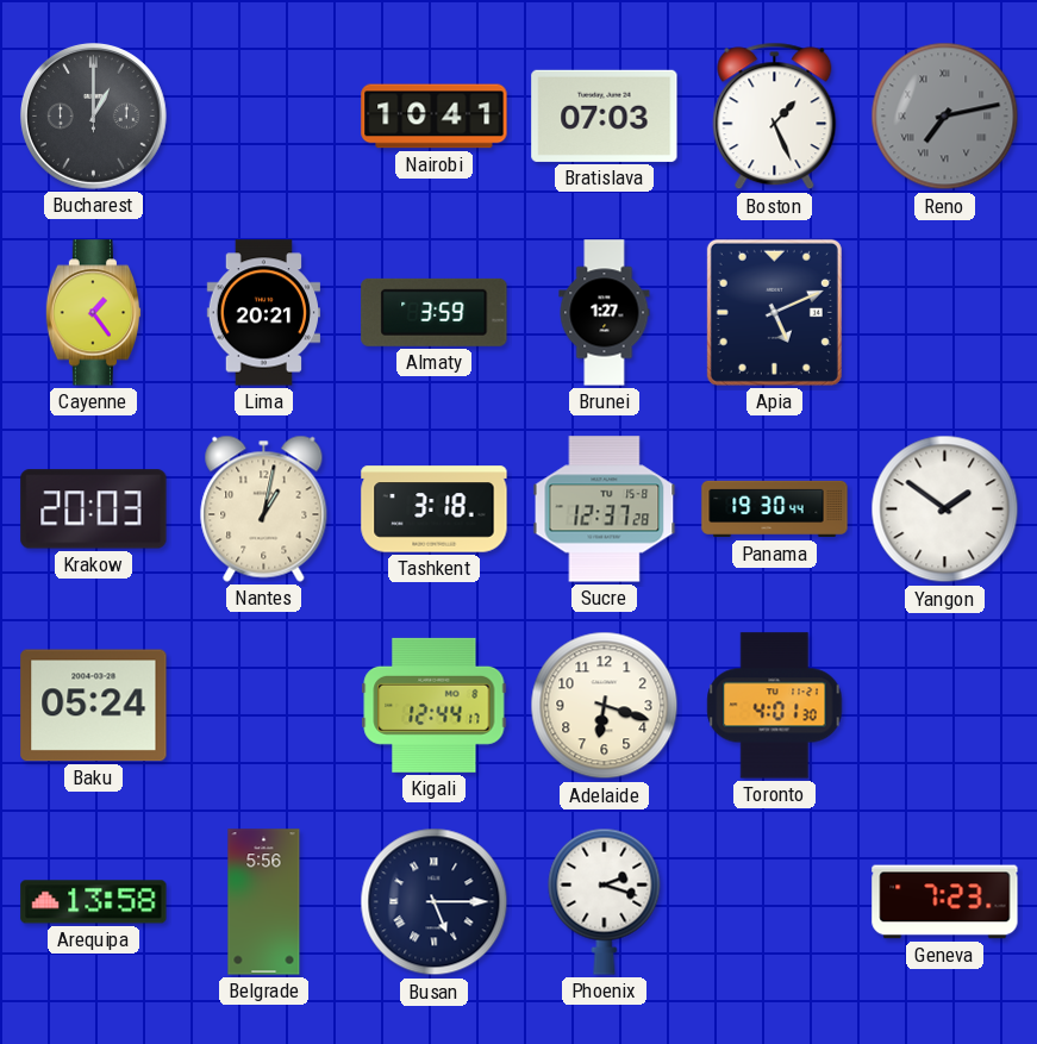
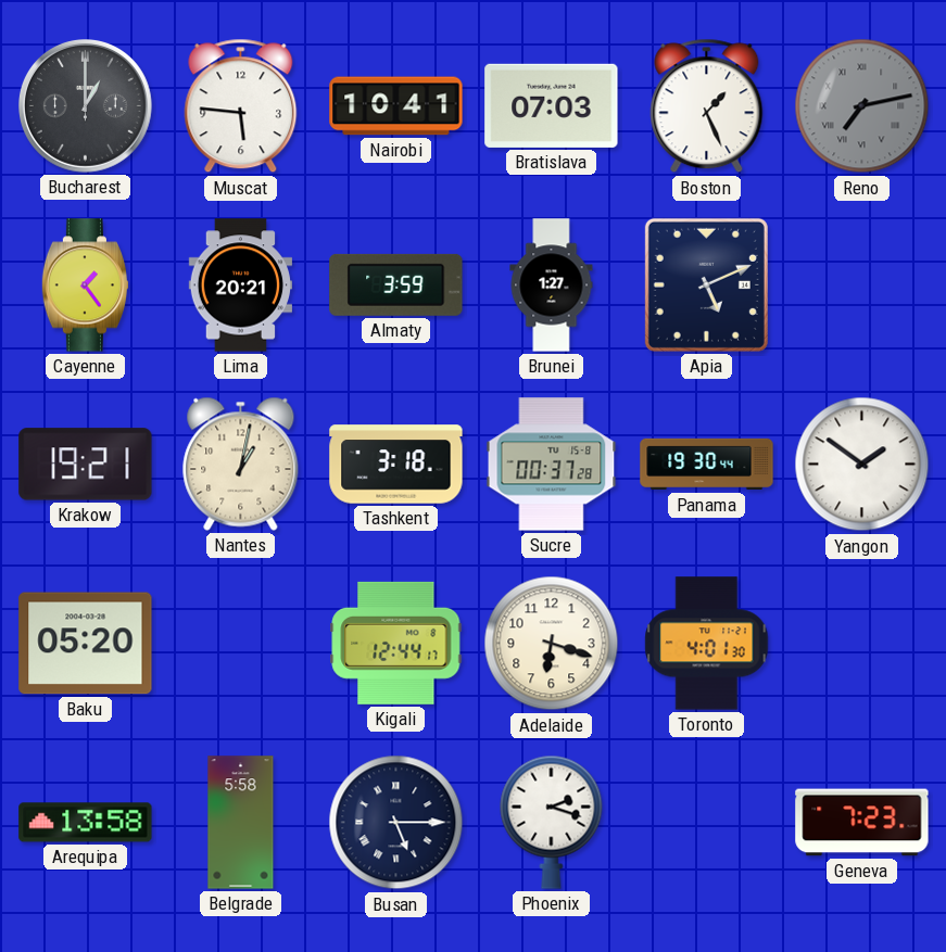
Muscat: none -> 5:46
Krakow: 20:03 -> 19:21
Sucre: 12:37 -> 00:37
Baku: 05:24 -> 05:20
Belgrade: 5:56 -> 5:58
